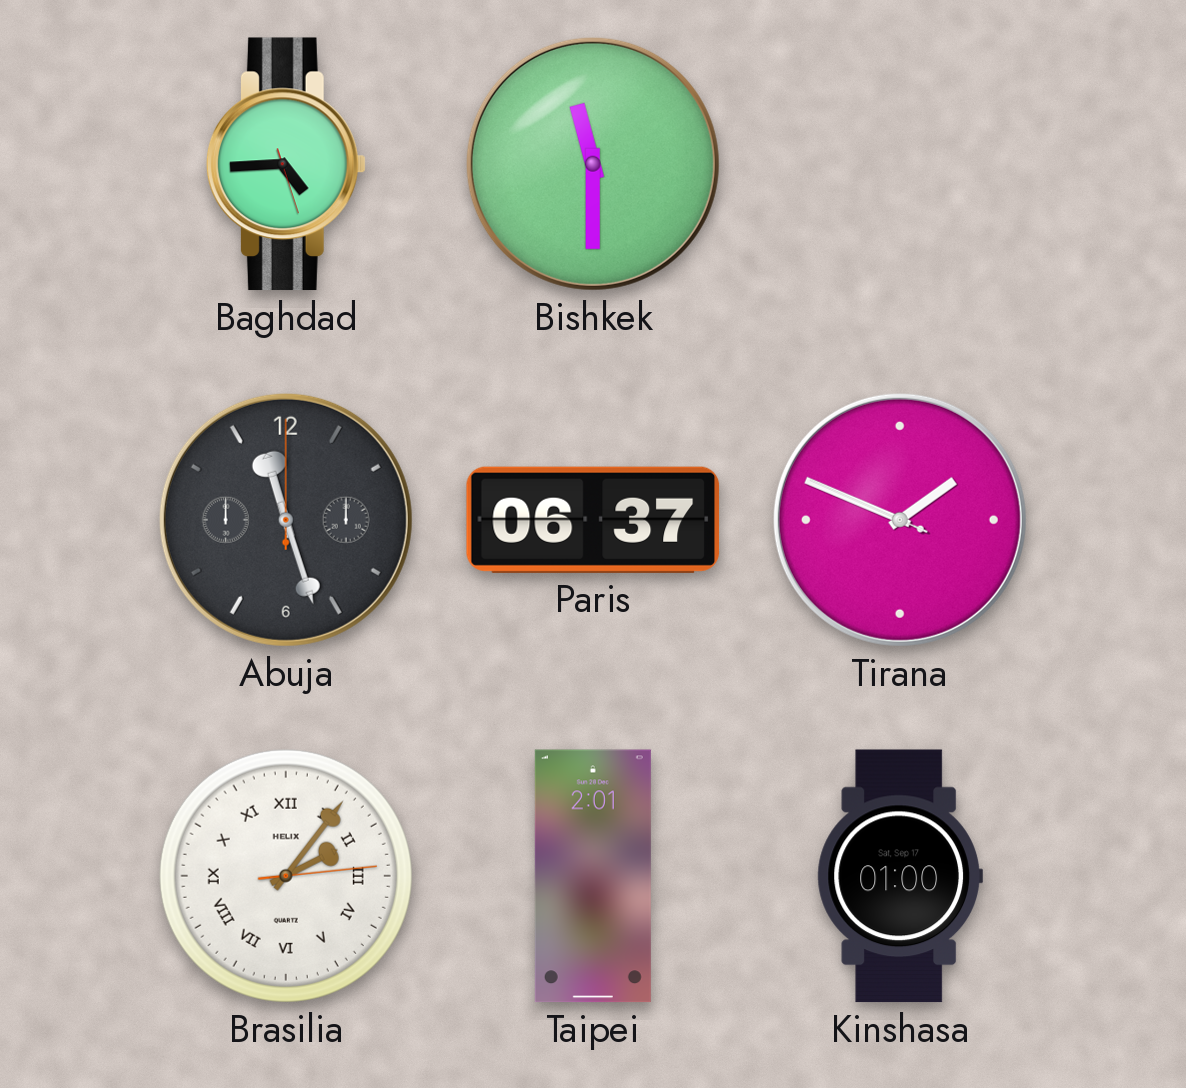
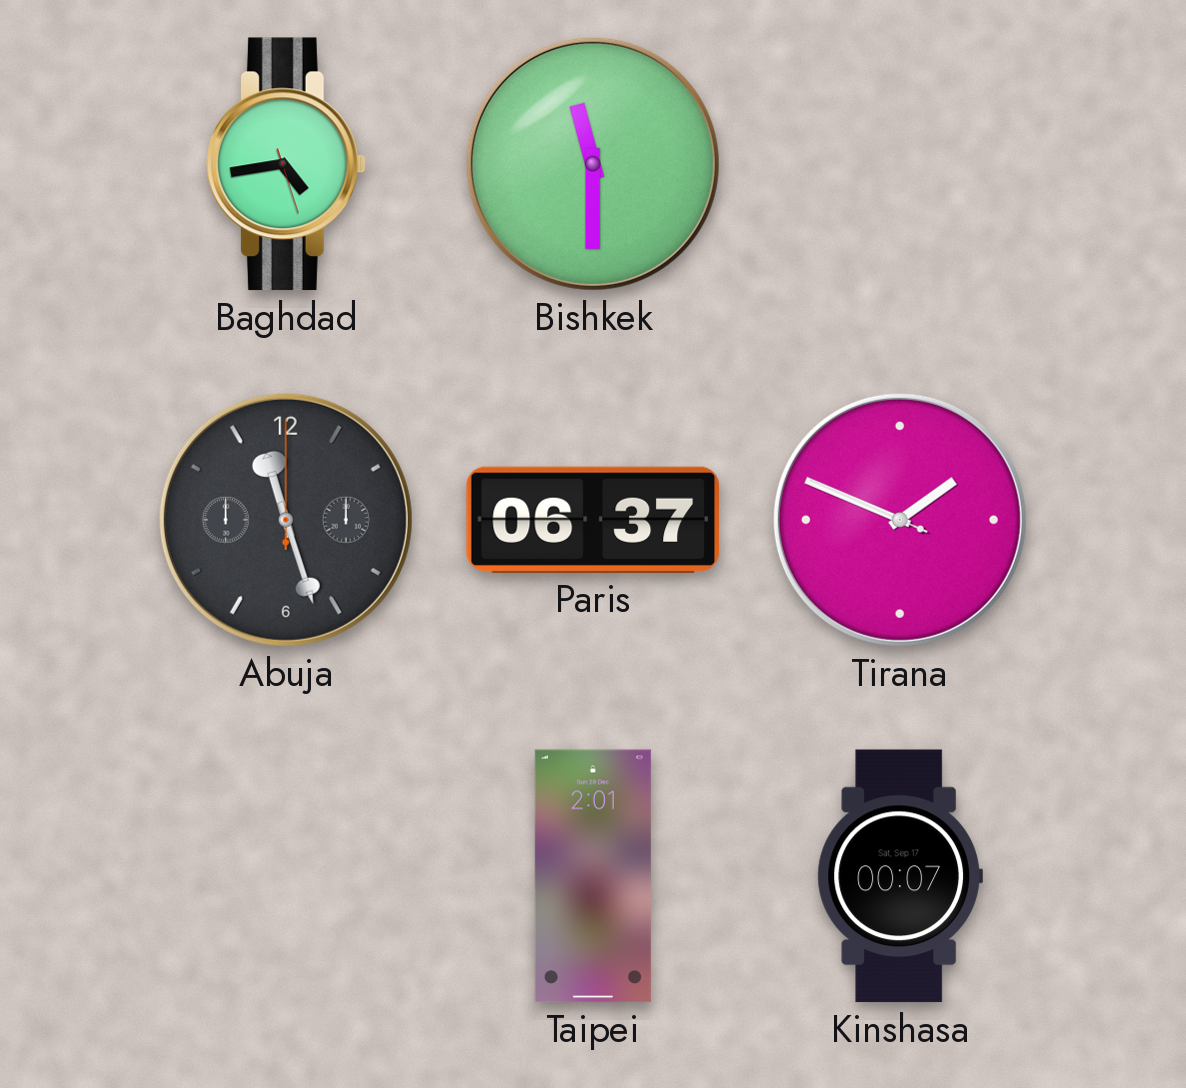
Baghdad: 4:44 -> 4:43
Brasilia: 2:06 -> none
Kinshasa: 01:00 -> 00:07
